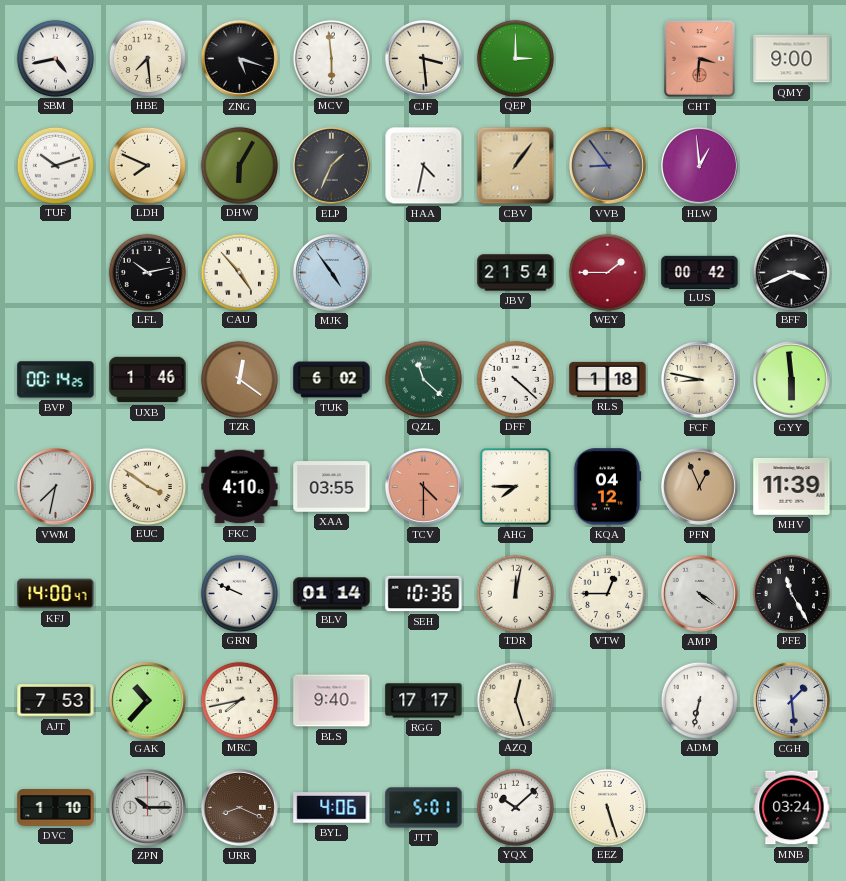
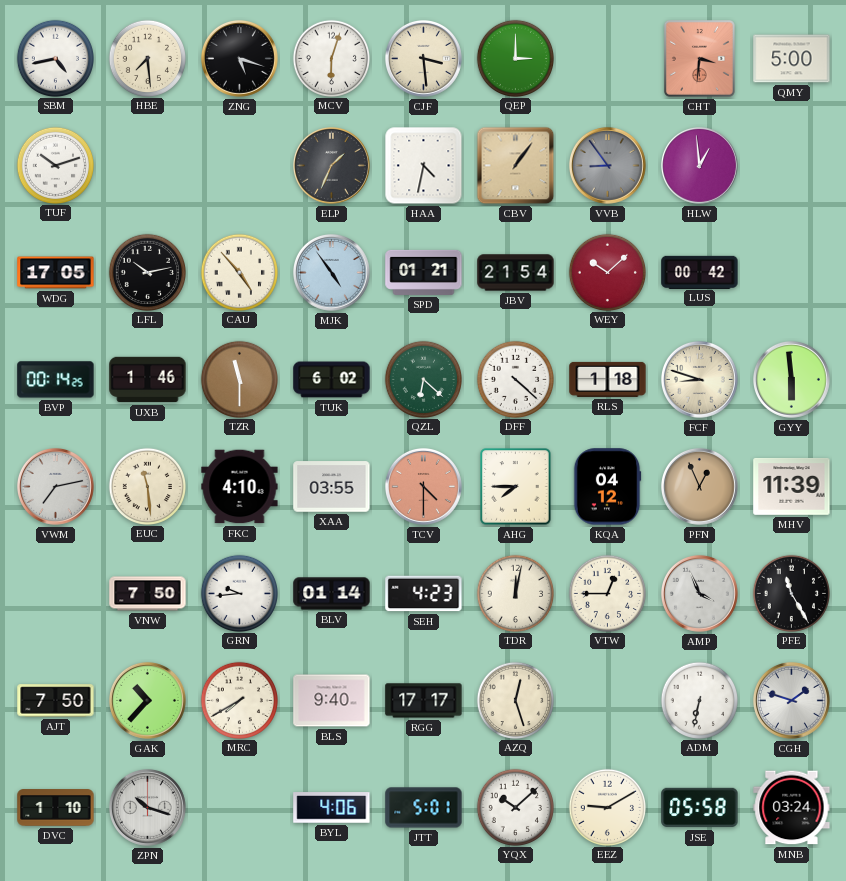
MCV: 5:59 -> 6:03
QMY: 9:00 -> 5:00
LDH: 7:49 -> none
DHW: 6:05 -> none
WDG: none -> 17:05
SPD: none -> 01:21
WEY: 1:45 -> 10:08
BFF: 3:41 -> none
TZR: 12:21 -> 11:30
QZL: 11:22 -> 6:22
FCF: 8:47 -> 8:48
VWM: 7:32 -> 7:13
EUC: 3:51 -> 11:29
KFJ: 14:00 -> none
VNW: none -> 7:50
GRN: 9:49 -> 9:44
SEH: 10:36 -> 4:23
AMP: 4:21 -> 3:56
AJT: 7:53 -> 7:50
MRC: 7:43 -> 7:40
CGH: 1:29 -> 1:48
ZPN: 10:15 -> 10:18
URR: 8:19 -> none
EEZ: 5:27 -> 9:10
JSE: none -> 05:58
